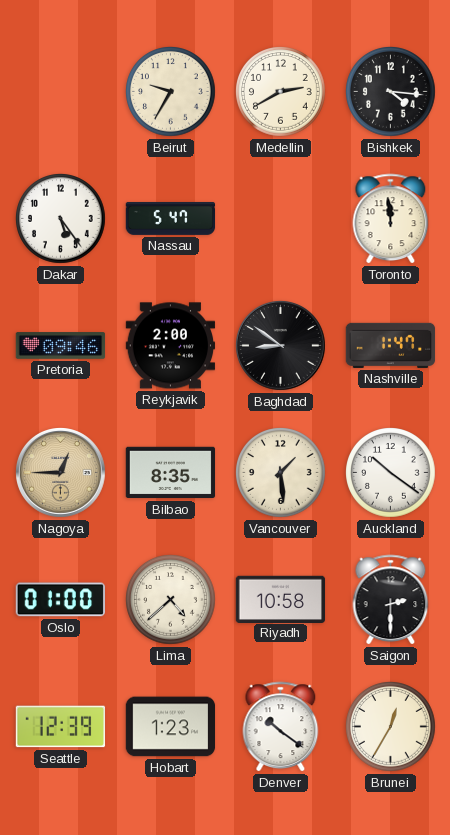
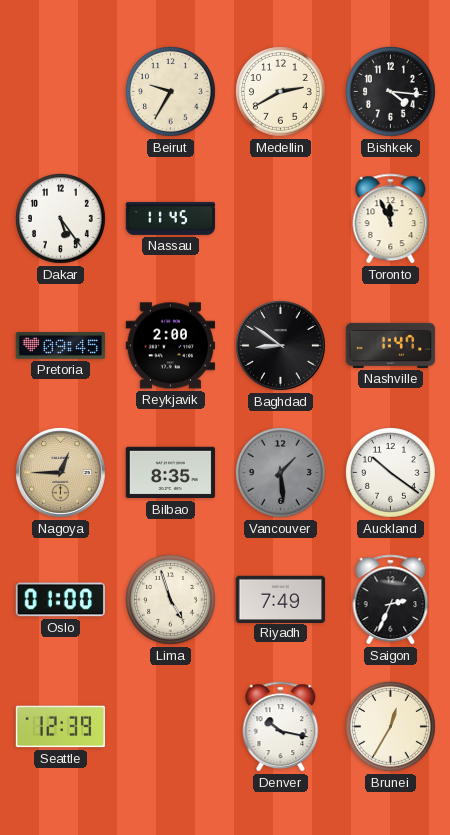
Nassau: 5:47 -> 11:45
Toronto: 11:59 -> 11:56
Pretoria: 09:46 -> 09:45
Vancouver dial: cream -> grey
Lima: 4:38 -> 4:57
Riyadh: 10:58 -> 7:49
Saigon: 2:30 -> 2:34
Hobart: 1:23 -> none
Denver: 10:21 -> 10:17
